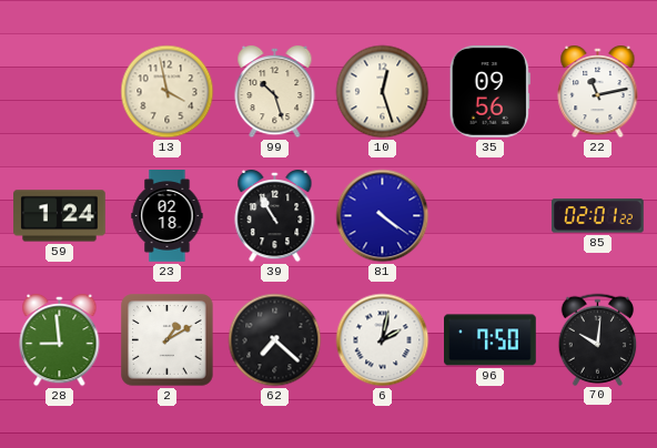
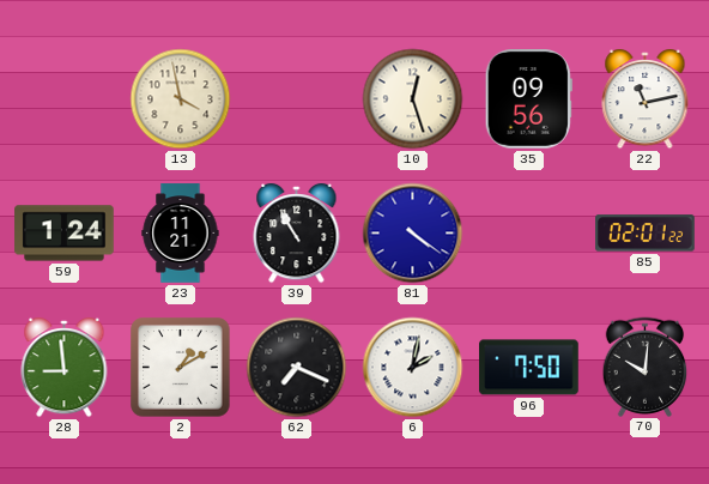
99: 10:27 -> none
23: 02:18 -> 11:21
62: 7:22 -> 7:19
